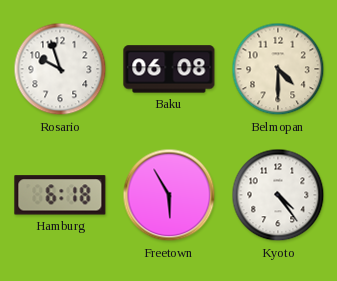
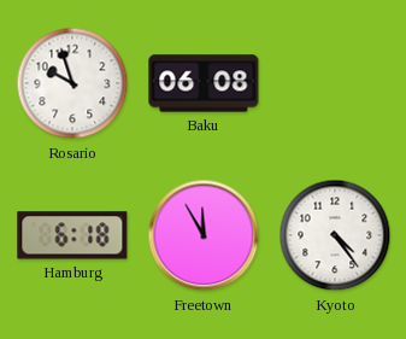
Belmopan: 4:30 -> none
Freetown: 5:55 -> 11:55
